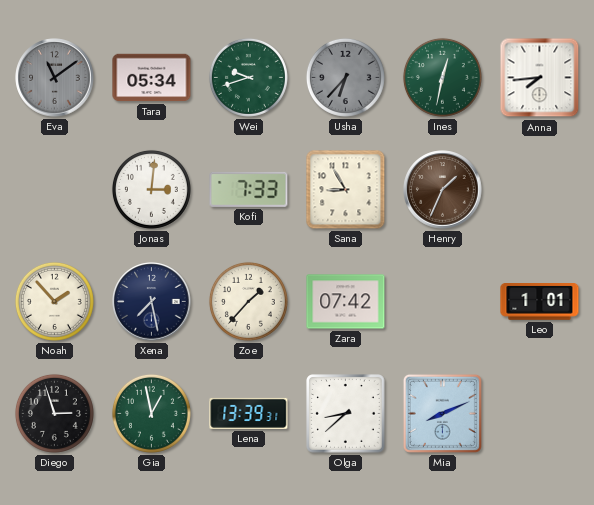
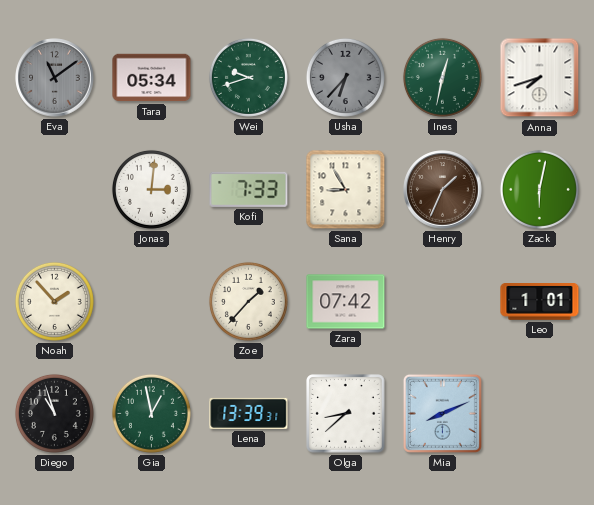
Anna: 7:44 -> 7:42
Zack: none -> 6:02
Xena: 7:28 -> none
Diego: 2:57 -> 10:57
